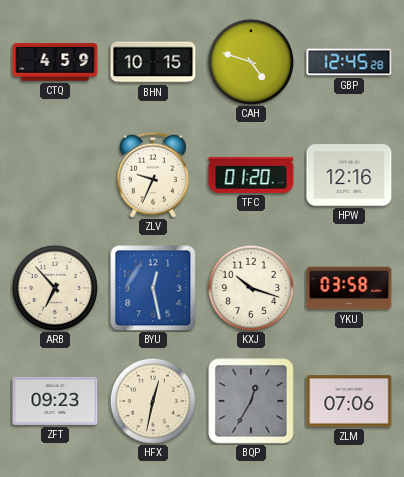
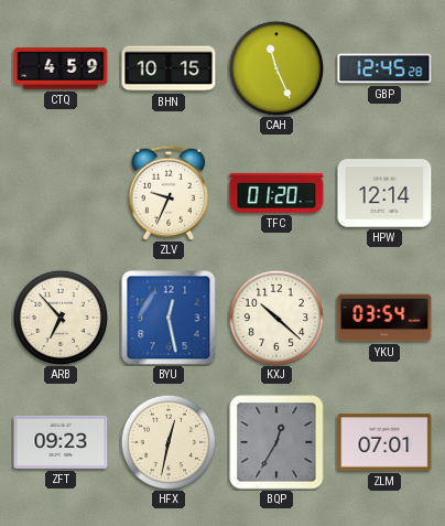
CAH: 4:48 -> 11:26
HPW: 12:16 -> 12:14
KXJ: 10:18 -> 10:22
YKU: 03:58 -> 03:54
ZLM: 07:06 -> 07:01
